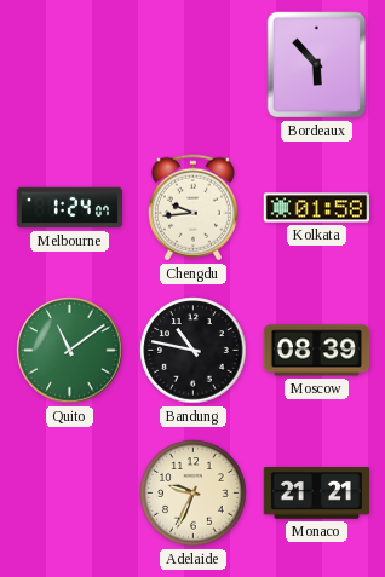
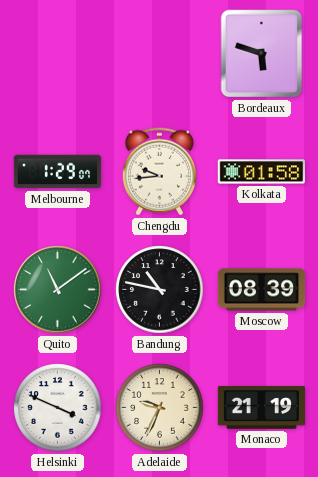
Bordeaux: 5:53 -> 5:48
Melbourne: 1:24 -> 1:29
Helsinki: none -> 3:49
Monaco: 21:21 -> 21:19
